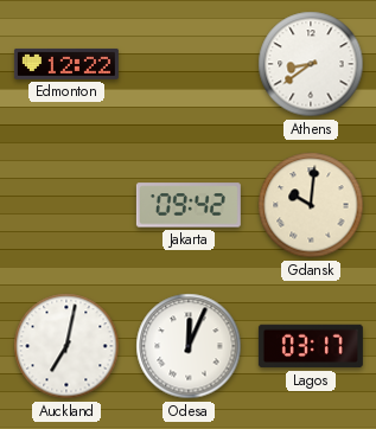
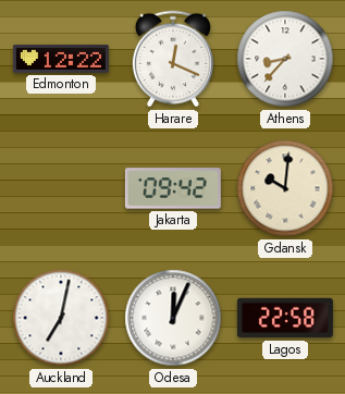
Harare: none -> 12:19
Athens: 8:39 -> 8:37
Lagos: 03:17 -> 22:58
